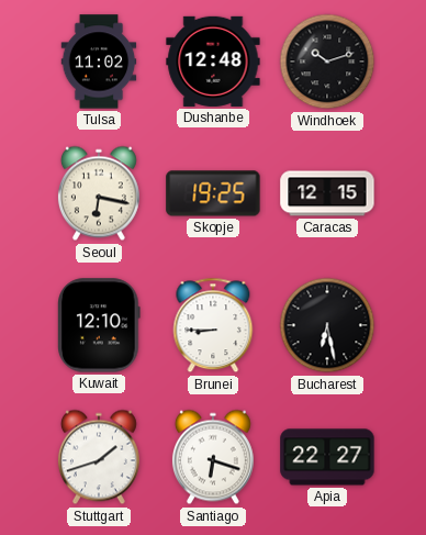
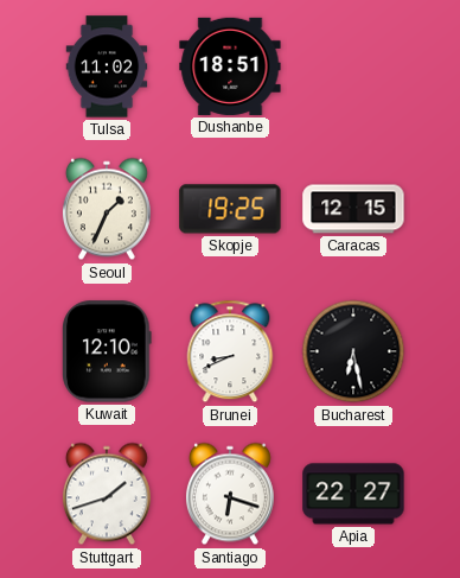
Dushanbe: 12:48 -> 18:51
Windhoek: 10:12 -> none
Seoul: 6:17 -> 1:34
Brunei: 8:45 -> 8:41
